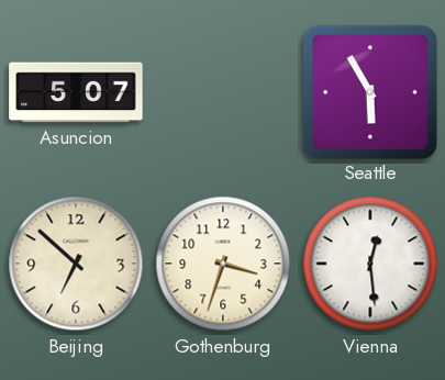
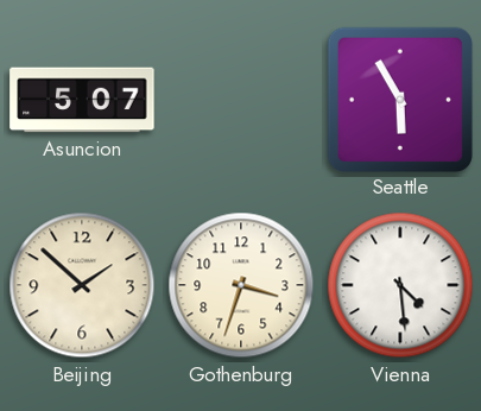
Beijing: 6:52 -> 1:52
Vienna: 12:29 -> 4:29
